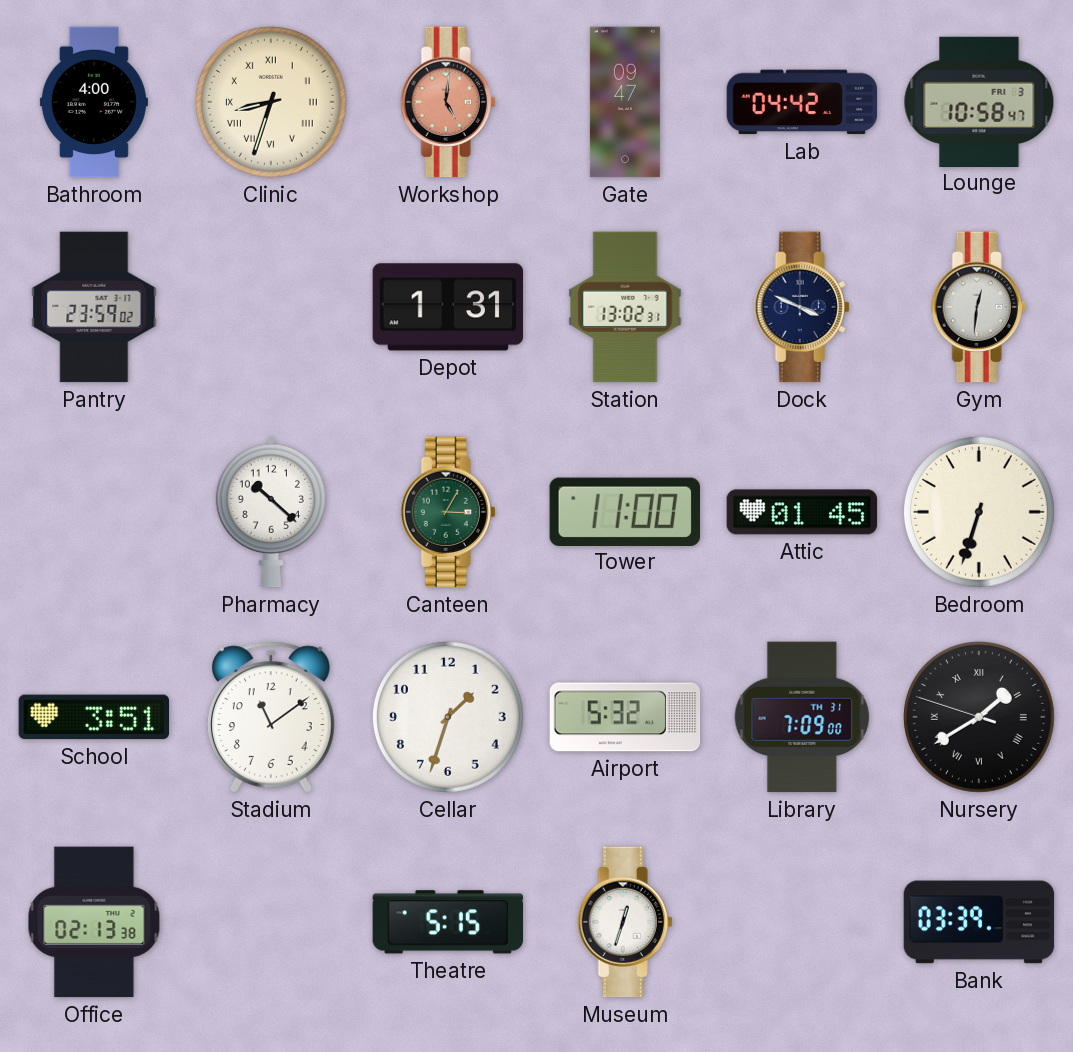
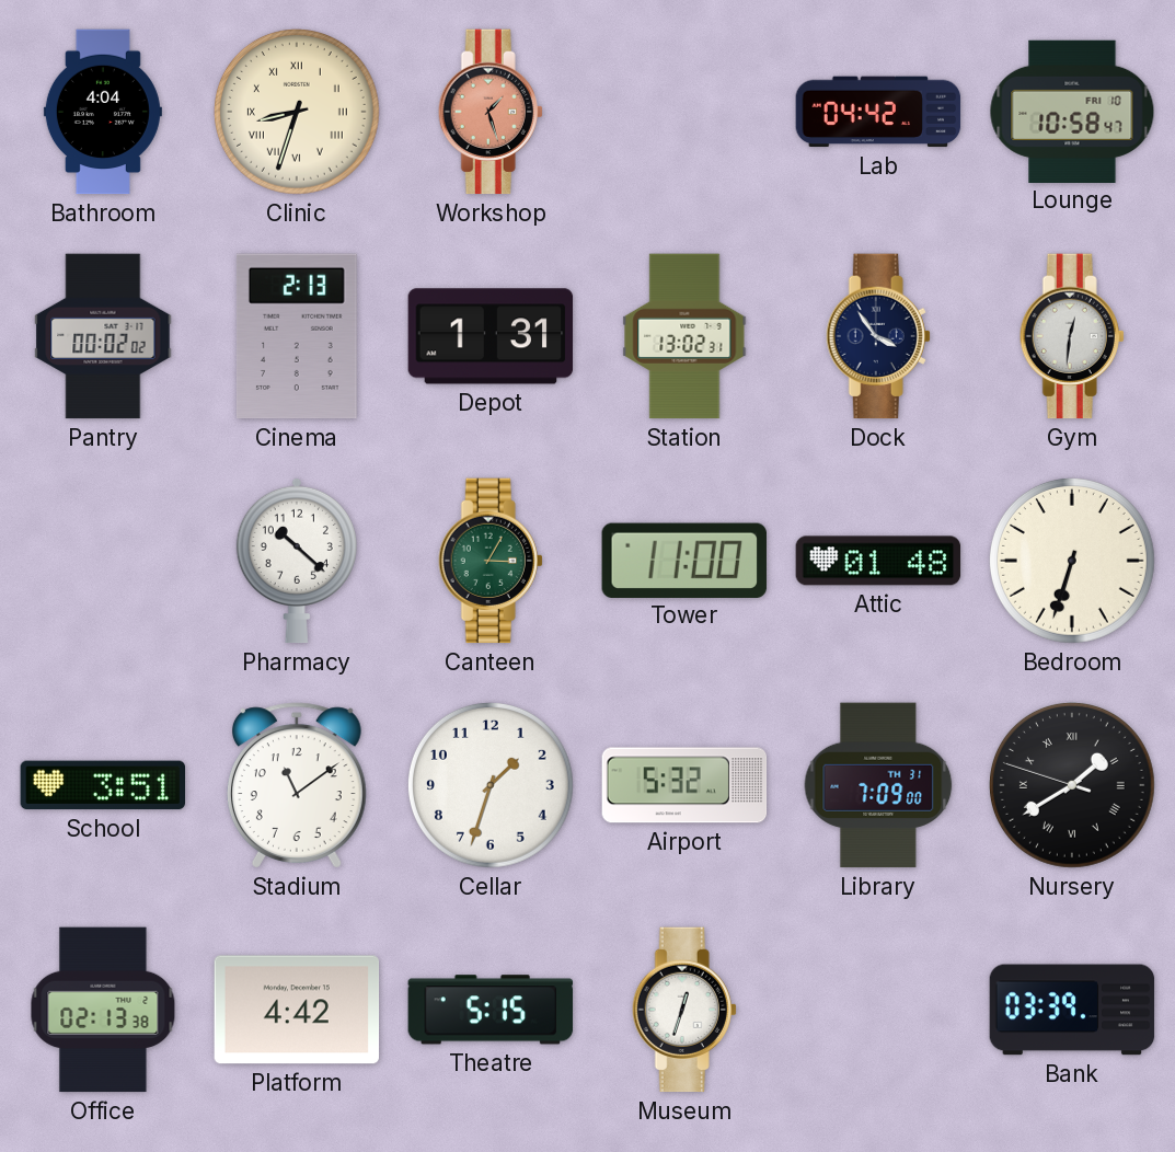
Bathroom: 4:00 -> 4:04
Workshop: 5:01 -> 1:27
Gate: 09:47 -> none
Lounge date: FRI 3 -> FRI 10
Pantry: 23:59 -> 00:02
Cinema: none -> 2:13
Dock: 3:49 -> 3:54
Attic: 01:45 -> 01:48
Platform: none -> 4:42
